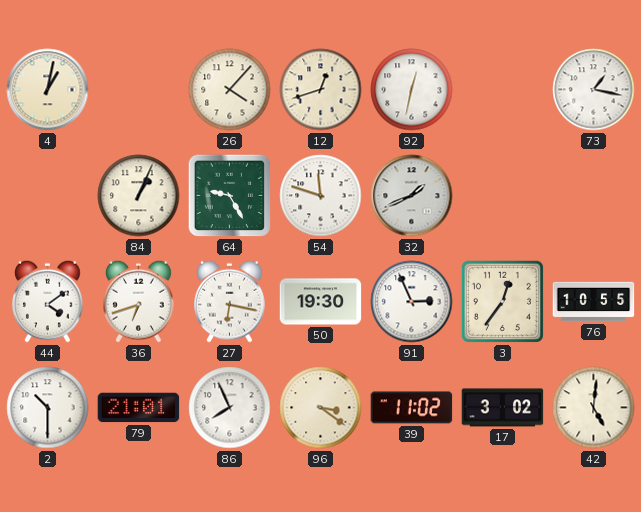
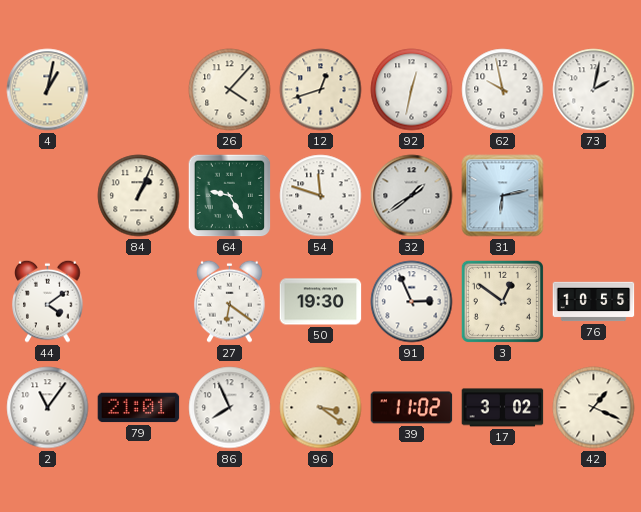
62: none -> 9:58
73: 1:17 -> 2:02
32: 1:41 -> 1:39
31: none -> 6:13
36: 6:42 -> none
27: 6:17 -> 6:21
3: 12:36 -> 12:51
2: 10:30 -> 11:06
42: 5:01 -> 1:19
